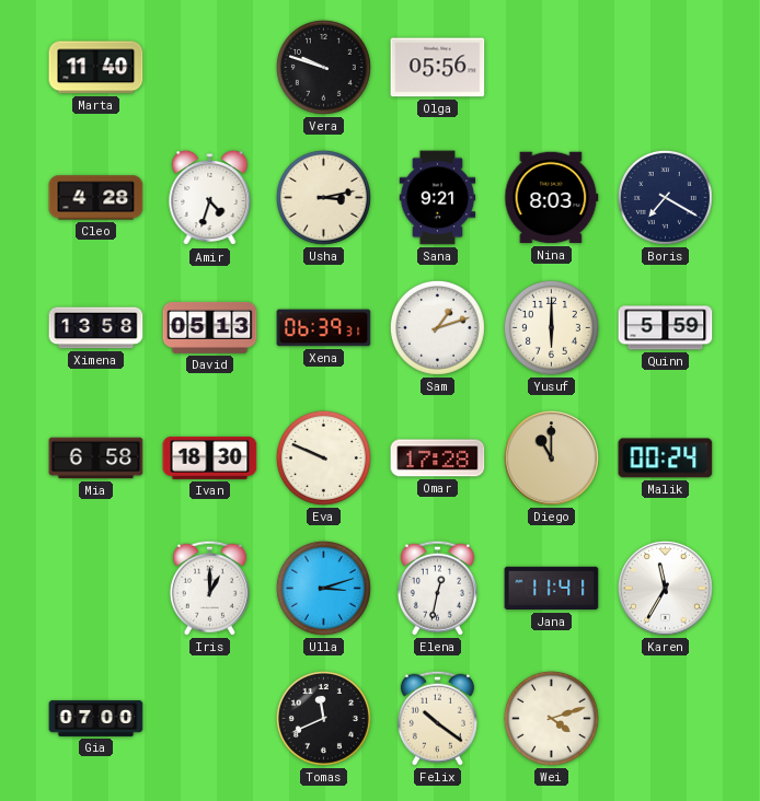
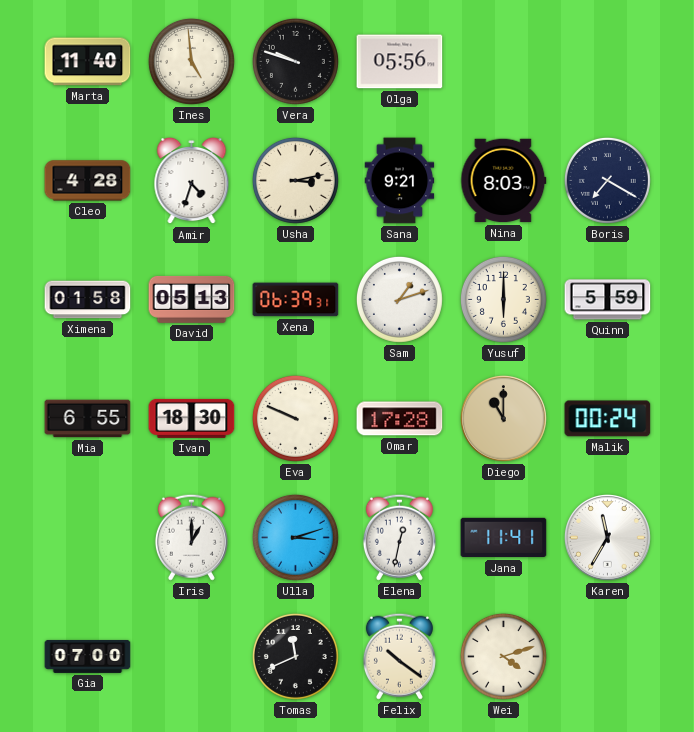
Ines: none -> 4:59
Ximena: 13:58 -> 01:58
Mia: 6:58 -> 6:55
